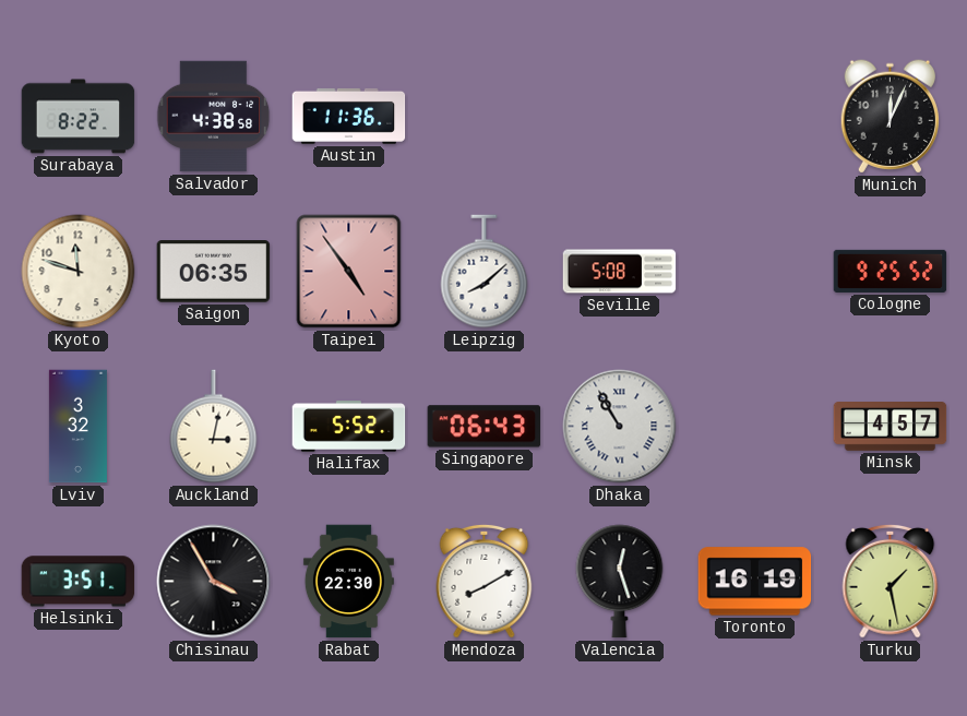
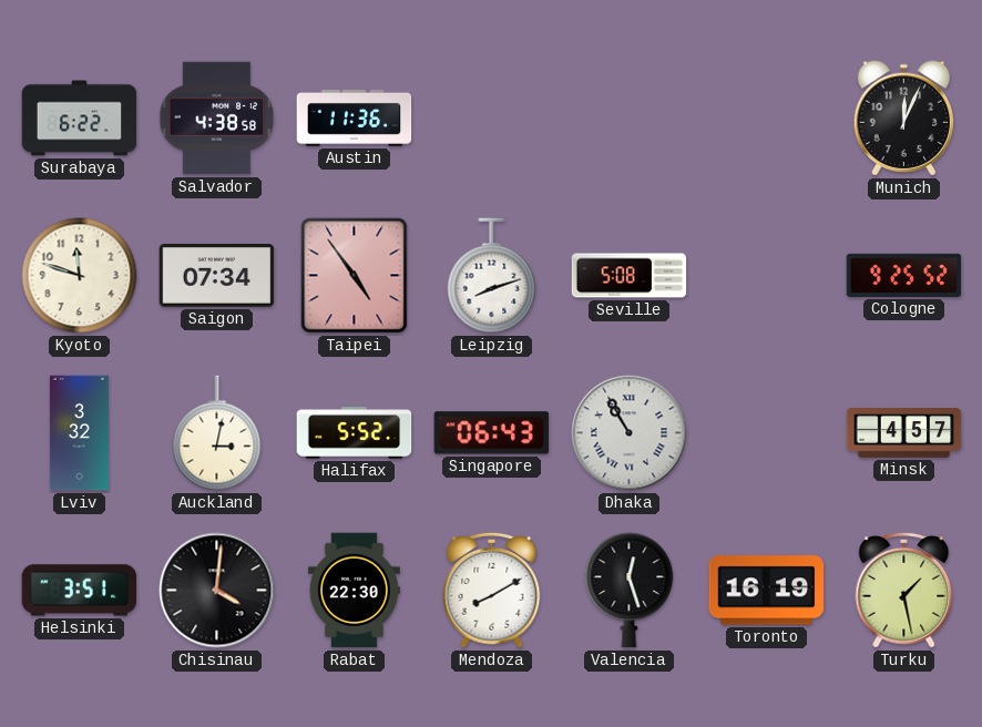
Surabaya: 8:22 -> 6:22
Saigon: 06:35 -> 07:34
Leipzig: 8:08 -> 8:12
Chisinau: 3:55 -> 4:01
